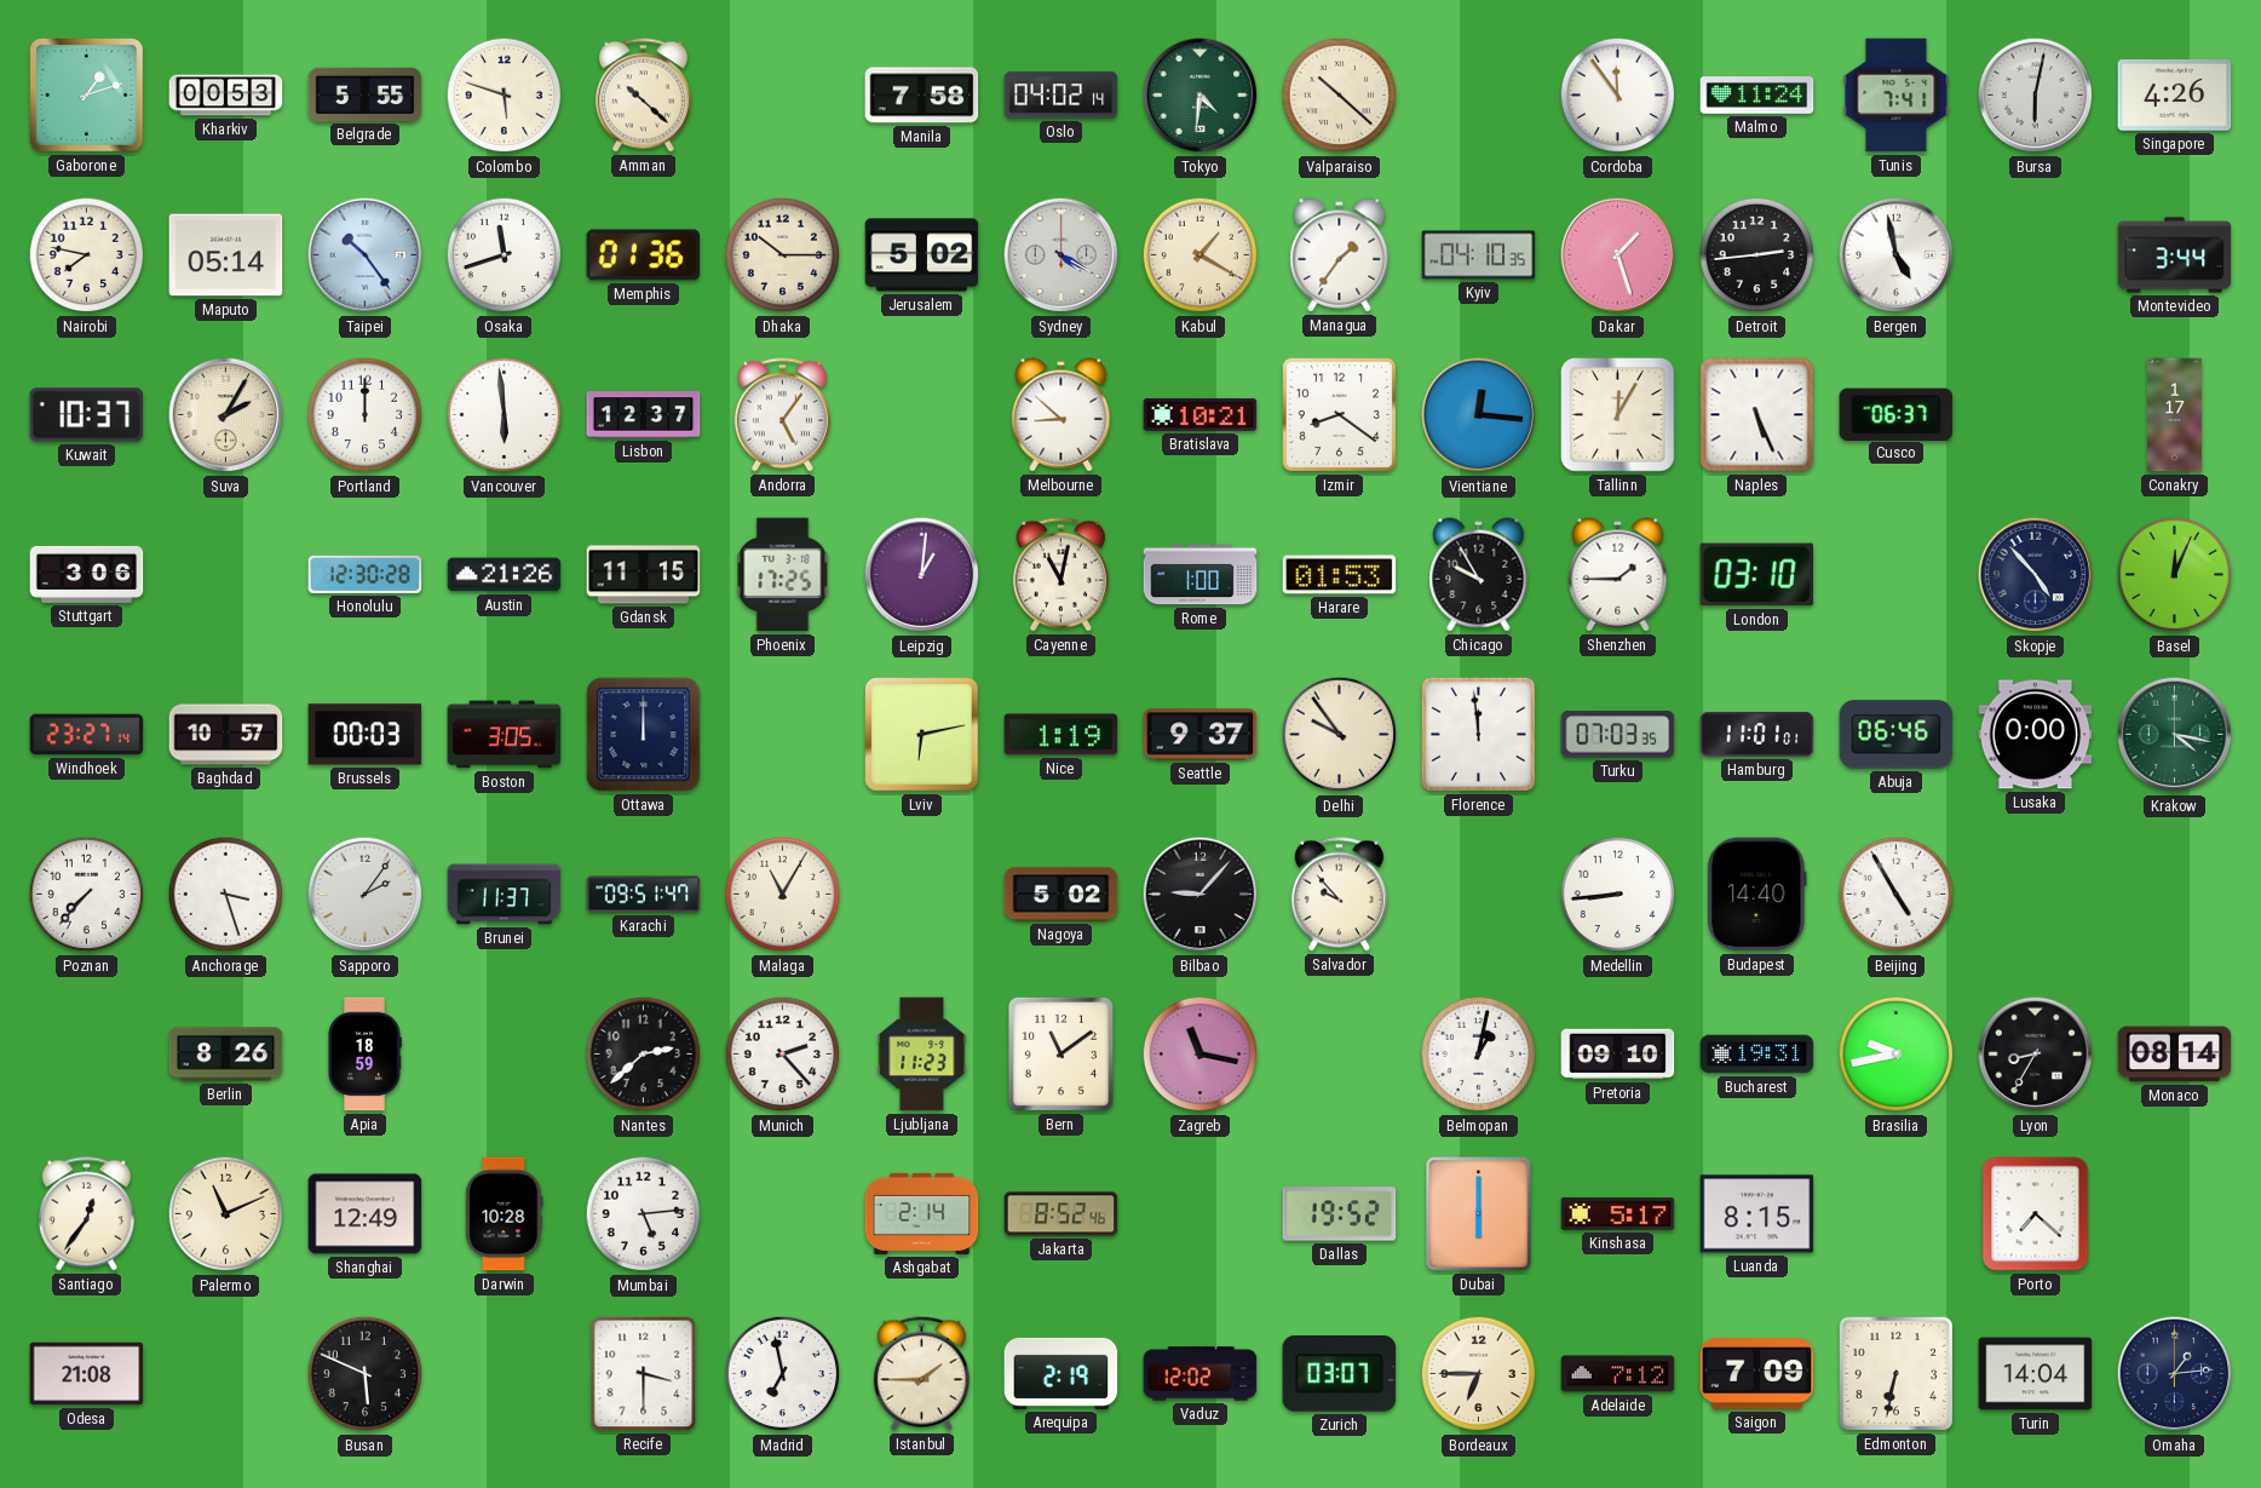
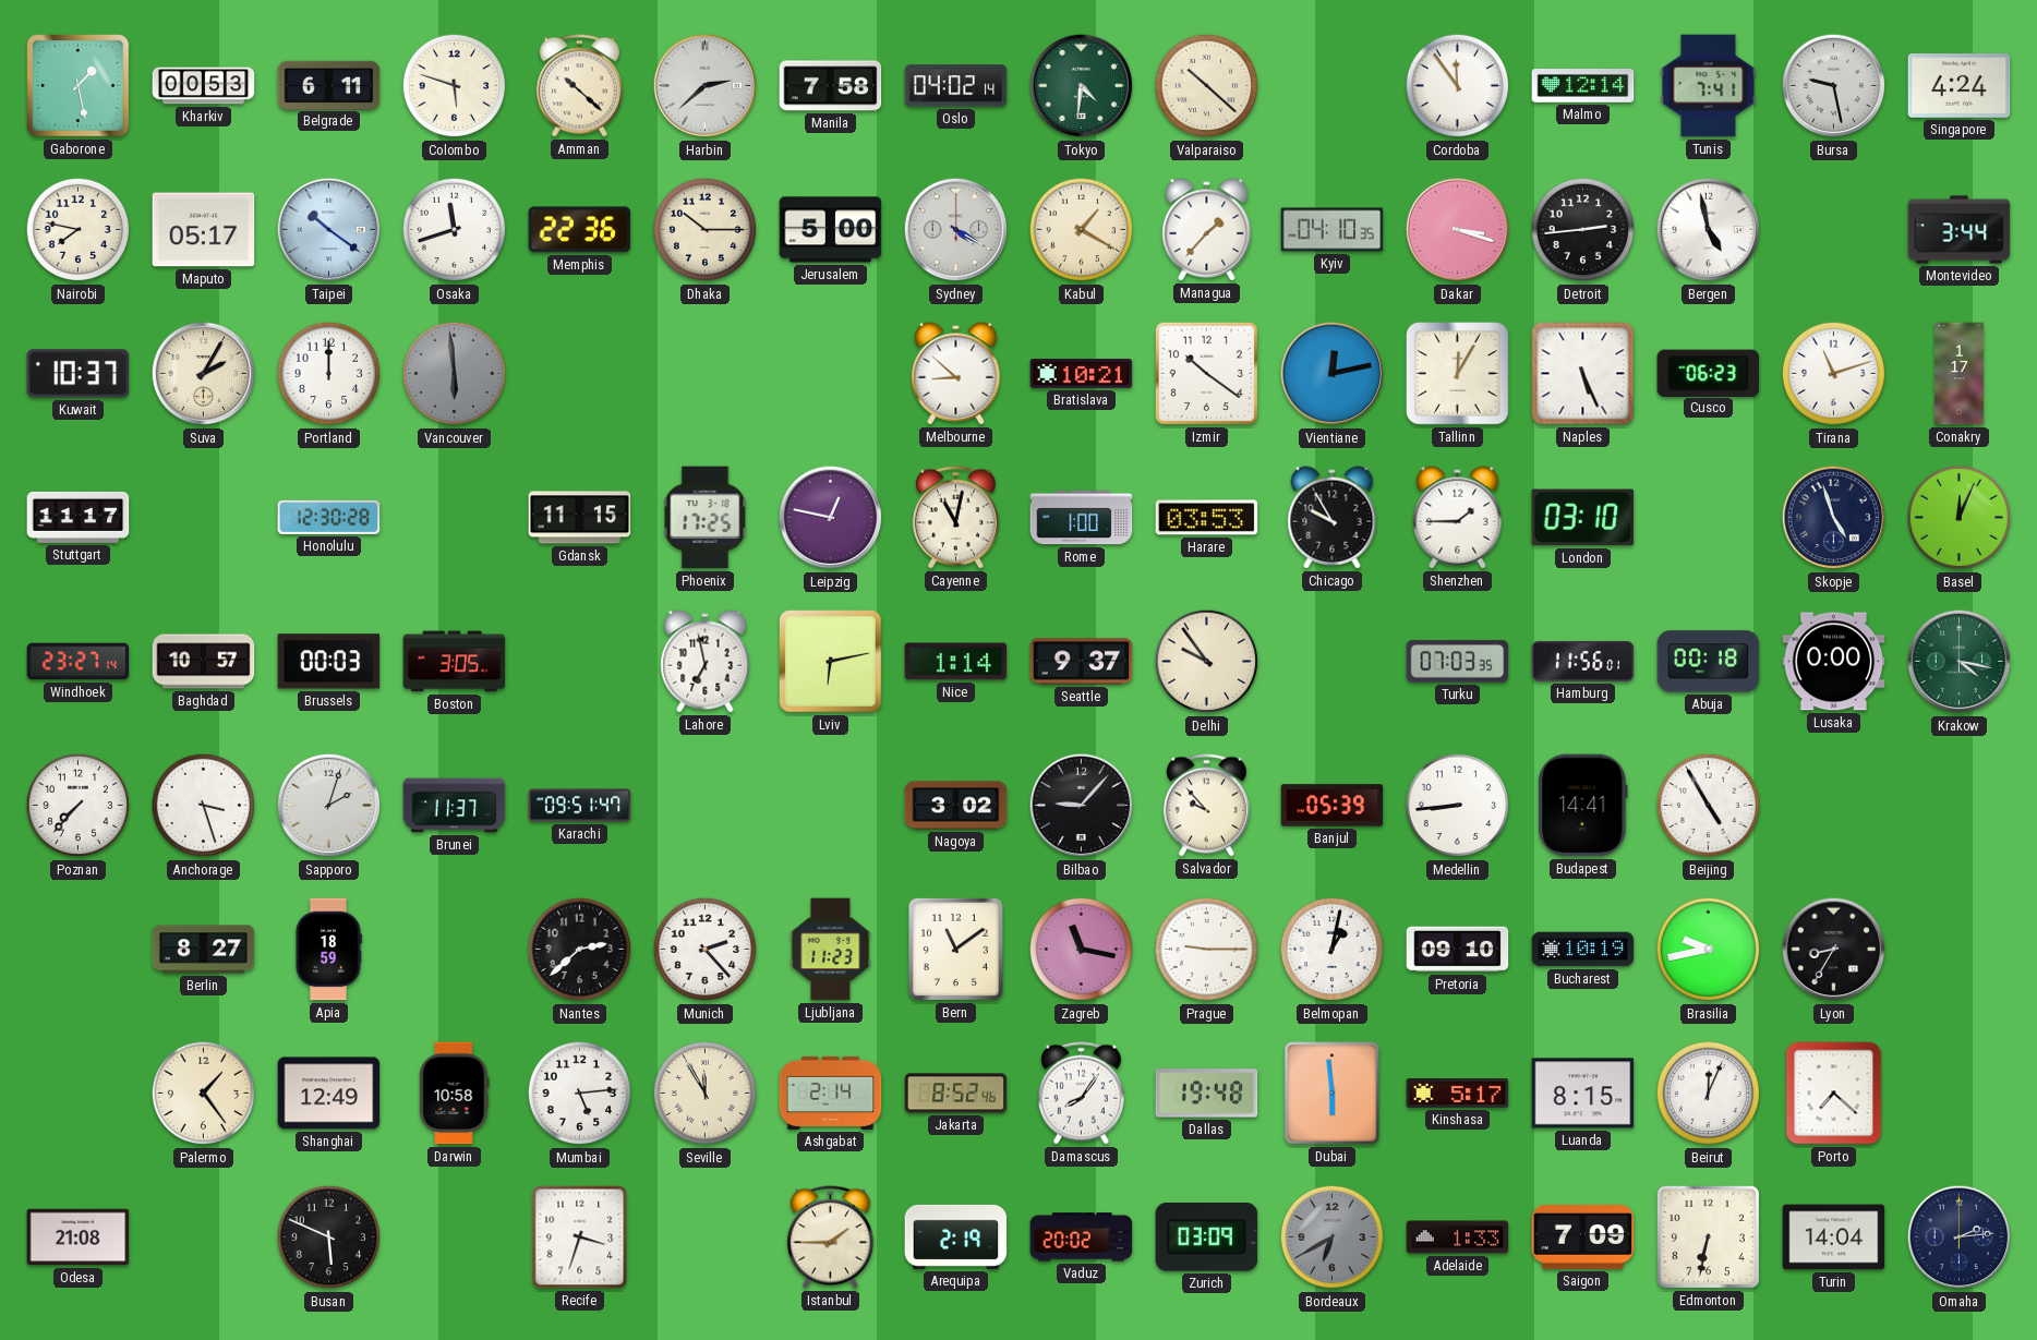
Gaborone: 1:12 -> 1:28
Belgrade: 5:55 -> 6:11
Harbin: none -> 2:38
Malmo: 11:24 -> 12:14
Bursa: 6:02 -> 9:28
Singapore: 4:26 -> 4:24
Maputo: 05:14 -> 05:17
Taipei: 10:24 -> 10:21
Memphis: 01:36 -> 22:36
Jerusalem: 5:02 -> 5:00
Managua: 1:36 -> 1:37
Dakar: 1:27 -> 3:18
Vancouver dial: white -> grey
Lisbon: 12:37 -> none
Andorra: 5:06 -> none
Izmir: 8:21 -> 10:21
Vientiane: 12:16 -> 12:13
Cusco: 06:37 -> 06:23
Tirana: none -> 11:12
Stuttgart: 3:06 -> 11:17
Austin: 21:26 -> none
Leipzig: 1:01 -> 12:47
Harare: 01:53 -> 03:53
Skopje: 4:53 -> 4:57
Ottawa: 12:00 -> none
Lahore: none -> 6:58
Nice: 1:19 -> 1:14
Florence: 11:59 -> none
Hamburg: 11:01 -> 11:56
Abuja: 06:46 -> 00:18
Sapporo: 2:06 -> 2:03
Malaga: 11:05 -> none
Nagoya: 5:02 -> 3:02
Banjul: none -> 05:39
Budapest: 14:40 -> 14:41
Berlin: 8:26 -> 8:27
Prague: none -> 9:15
Bucharest: 19:31 -> 10:19
Monaco: 08:14 -> none
Santiago: 12:36 -> none
Palermo: 11:11 -> 1:24
Darwin: 10:28 -> 10:58
Seville: none -> 11:55
Damascus: none -> 8:06
Dallas: 19:52 -> 19:48
Dubai: 6:00 -> 5:59
Beirut: none -> 12:04
Recife: 3:30 -> 3:33
Madrid: 6:58 -> none
Vaduz: 12:02 -> 20:02
Zurich: 03:07 -> 03:09
Bordeaux: 6:45 -> 6:40
Bordeaux dial: cream -> grey
Adelaide: 7:12 -> 1:33
Omaha: 1:14 -> 2:14
